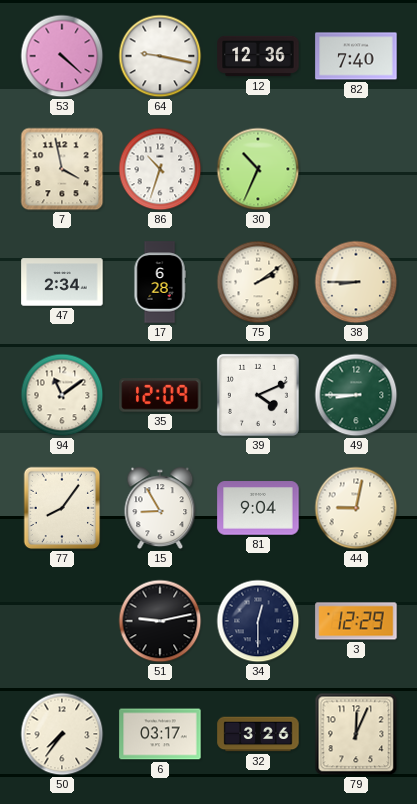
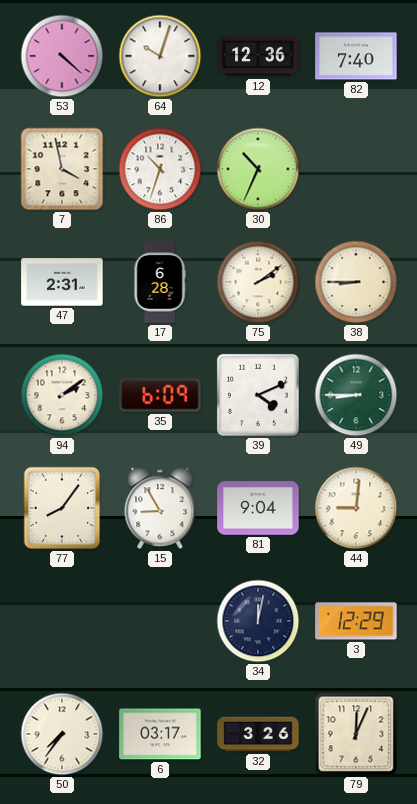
64: 9:17 -> 10:03
47: 2:34 -> 2:31
94: 11:09 -> 2:09
35: 12:09 -> 6:09
44: 9:02 -> 9:01
51: 9:13 -> none
34: 12:30 -> 12:02
